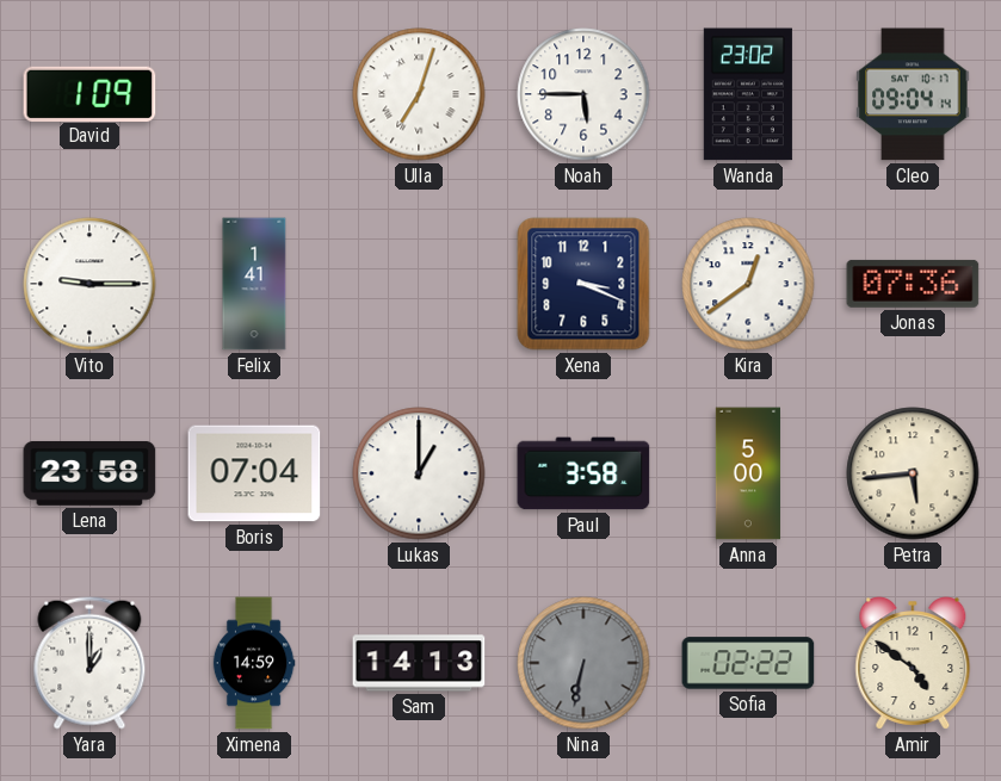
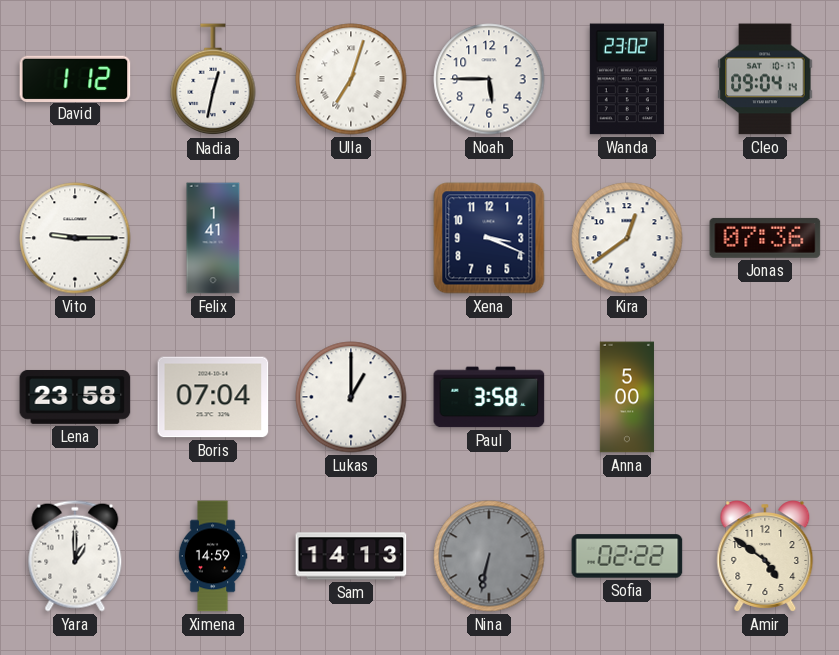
David: 1:09 -> 1:12
Nadia: none -> 12:32
Petra: 5:44 -> none
